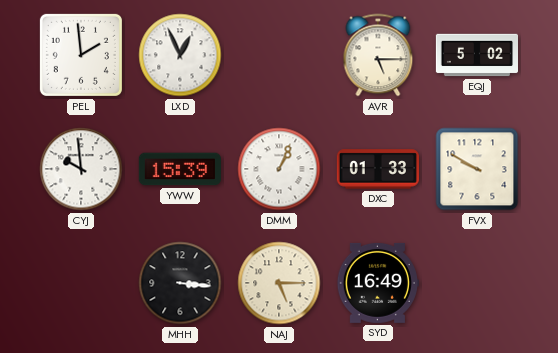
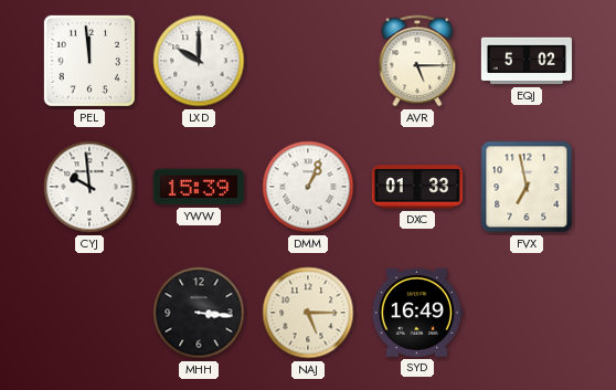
PEL: 1:59 -> 11:59
LXD: 12:56 -> 10:00
FVX: 9:50 -> 6:58
